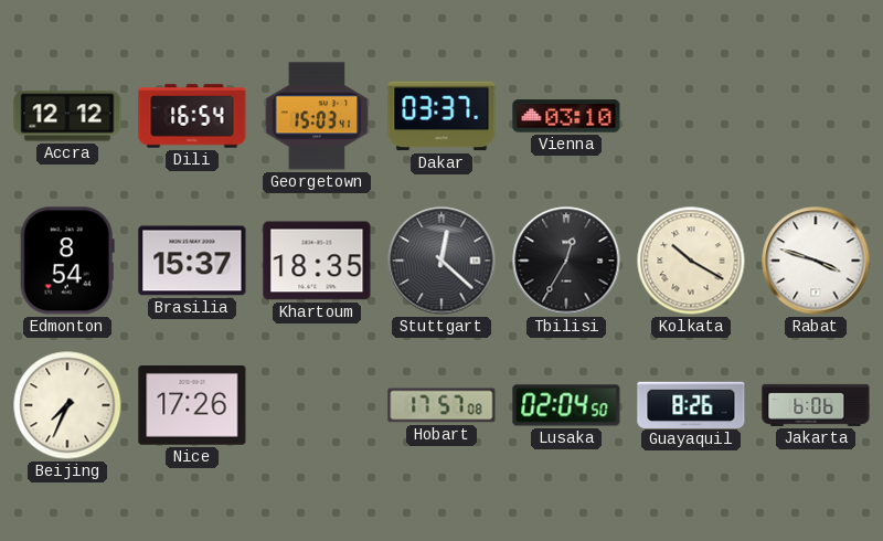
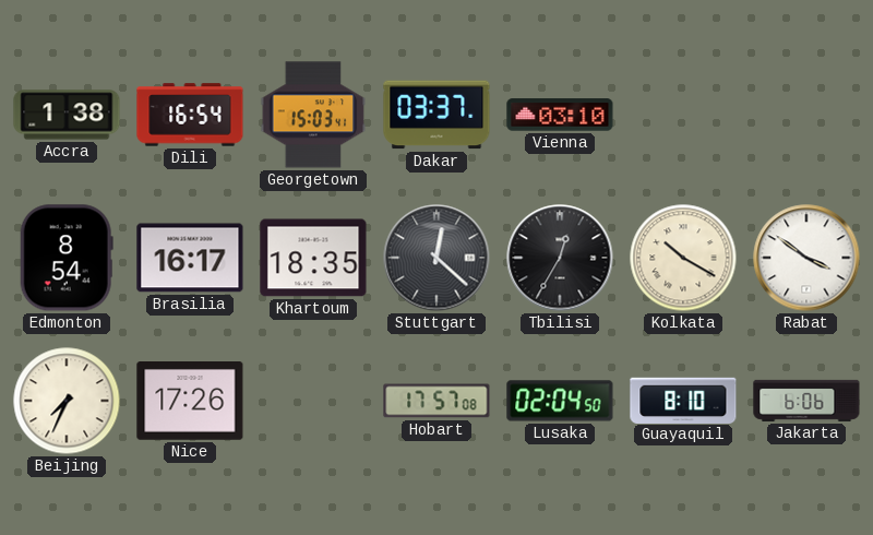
Accra: 12:12 -> 1:38
Brasilia: 15:37 -> 16:17
Rabat: 3:48 -> 3:51
Guayaquil: 8:26 -> 8:10
